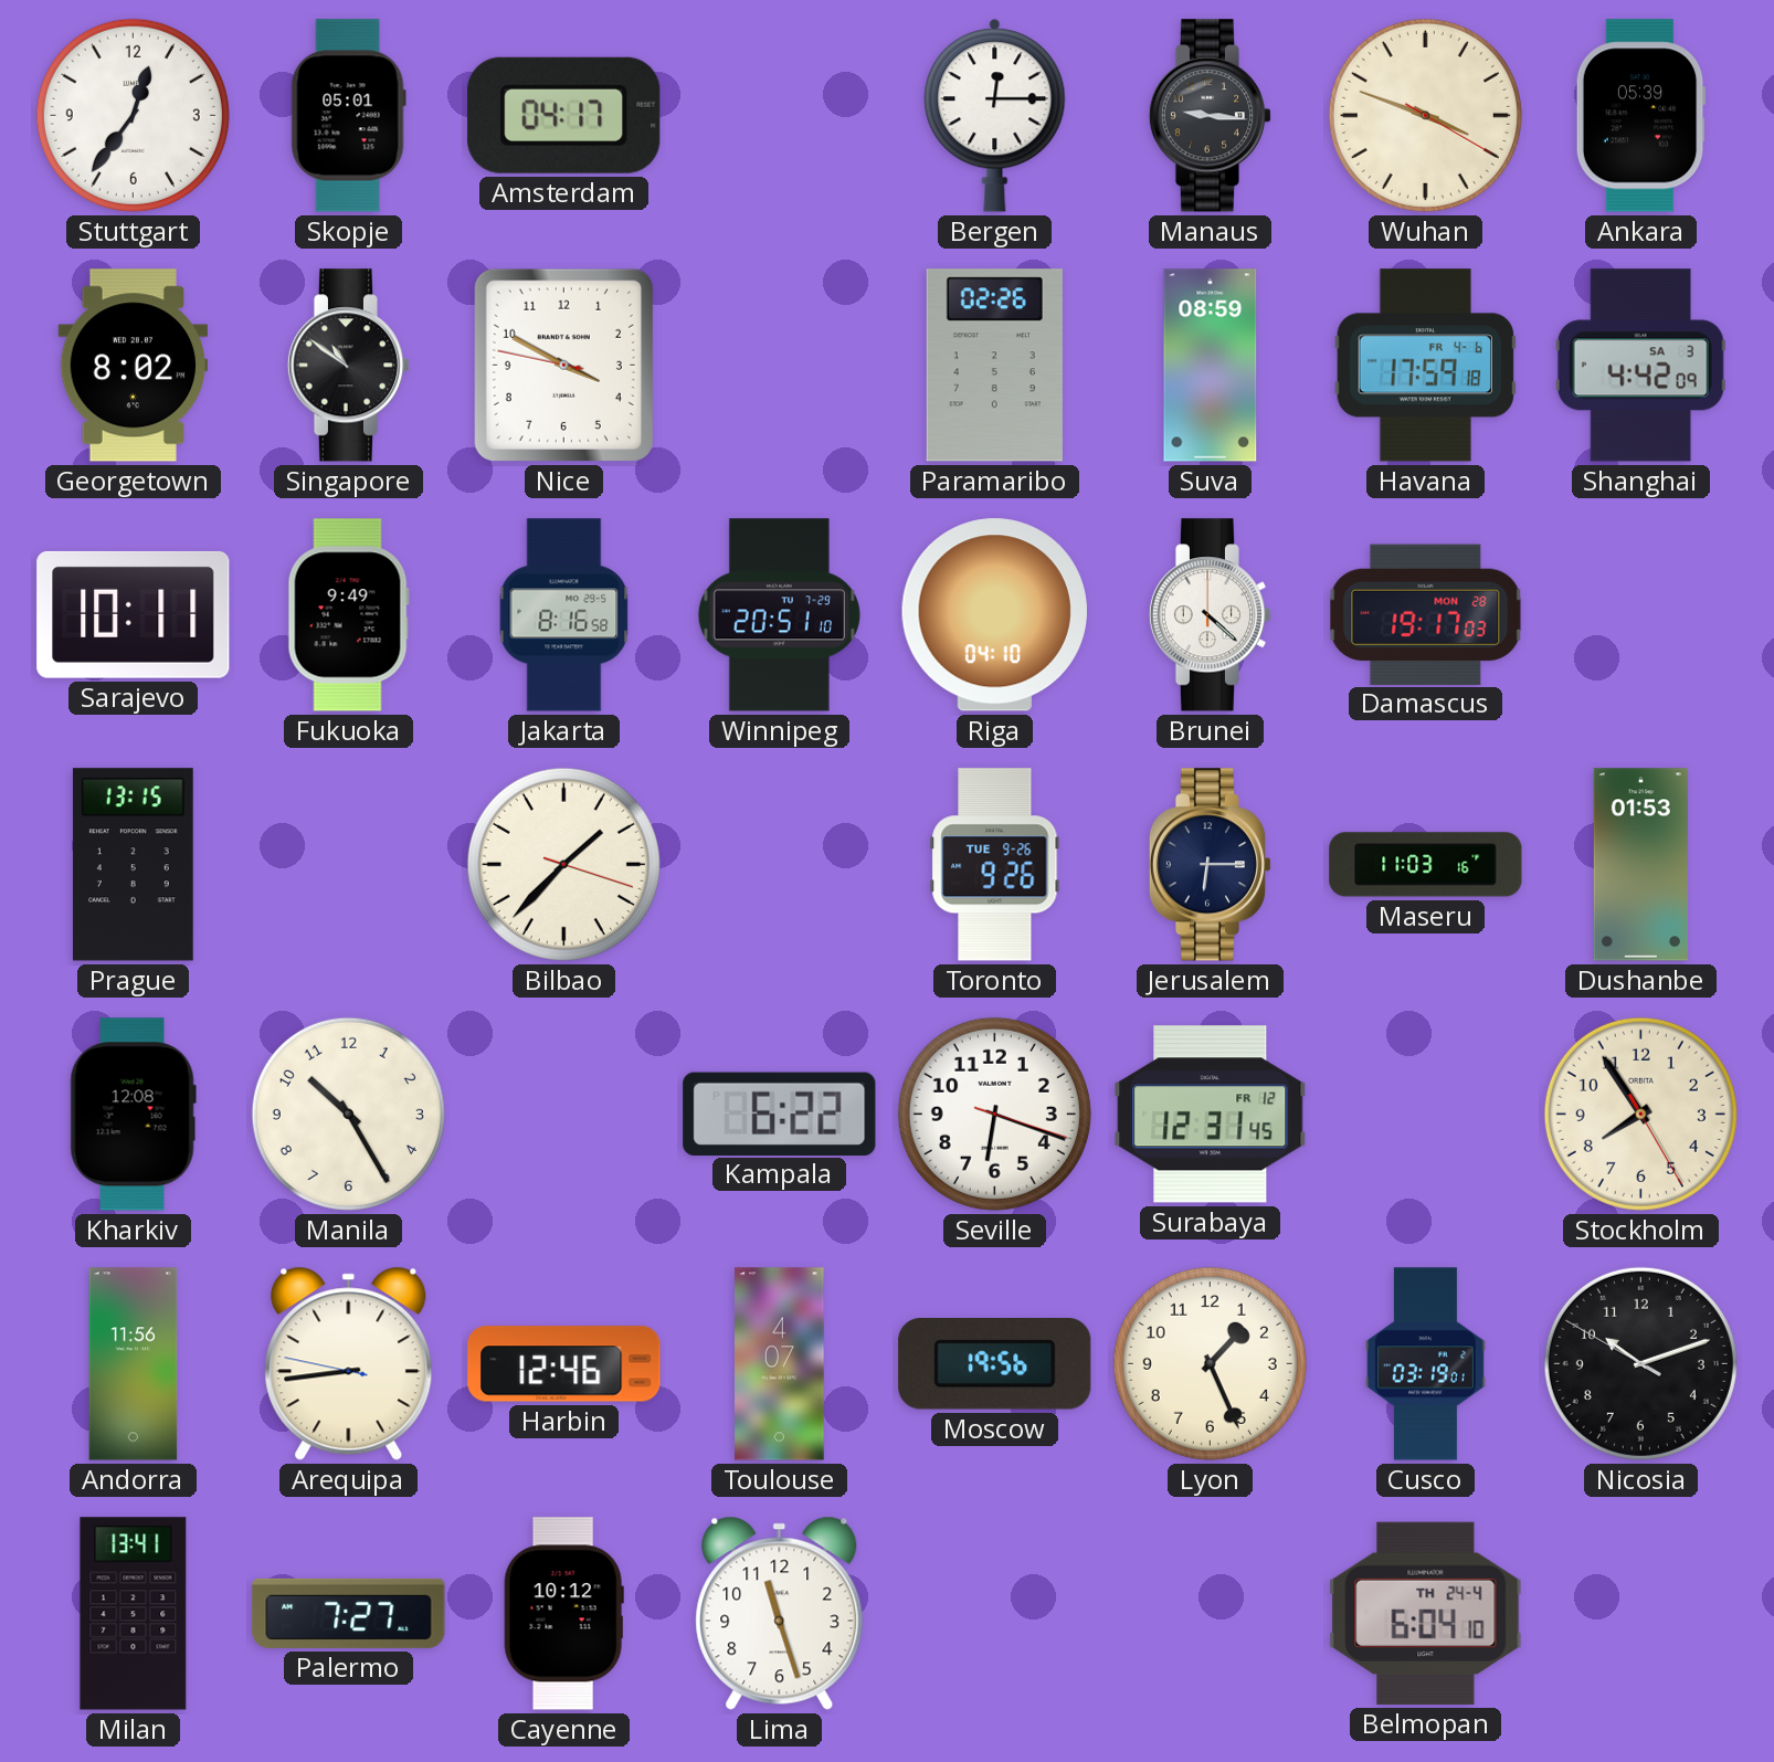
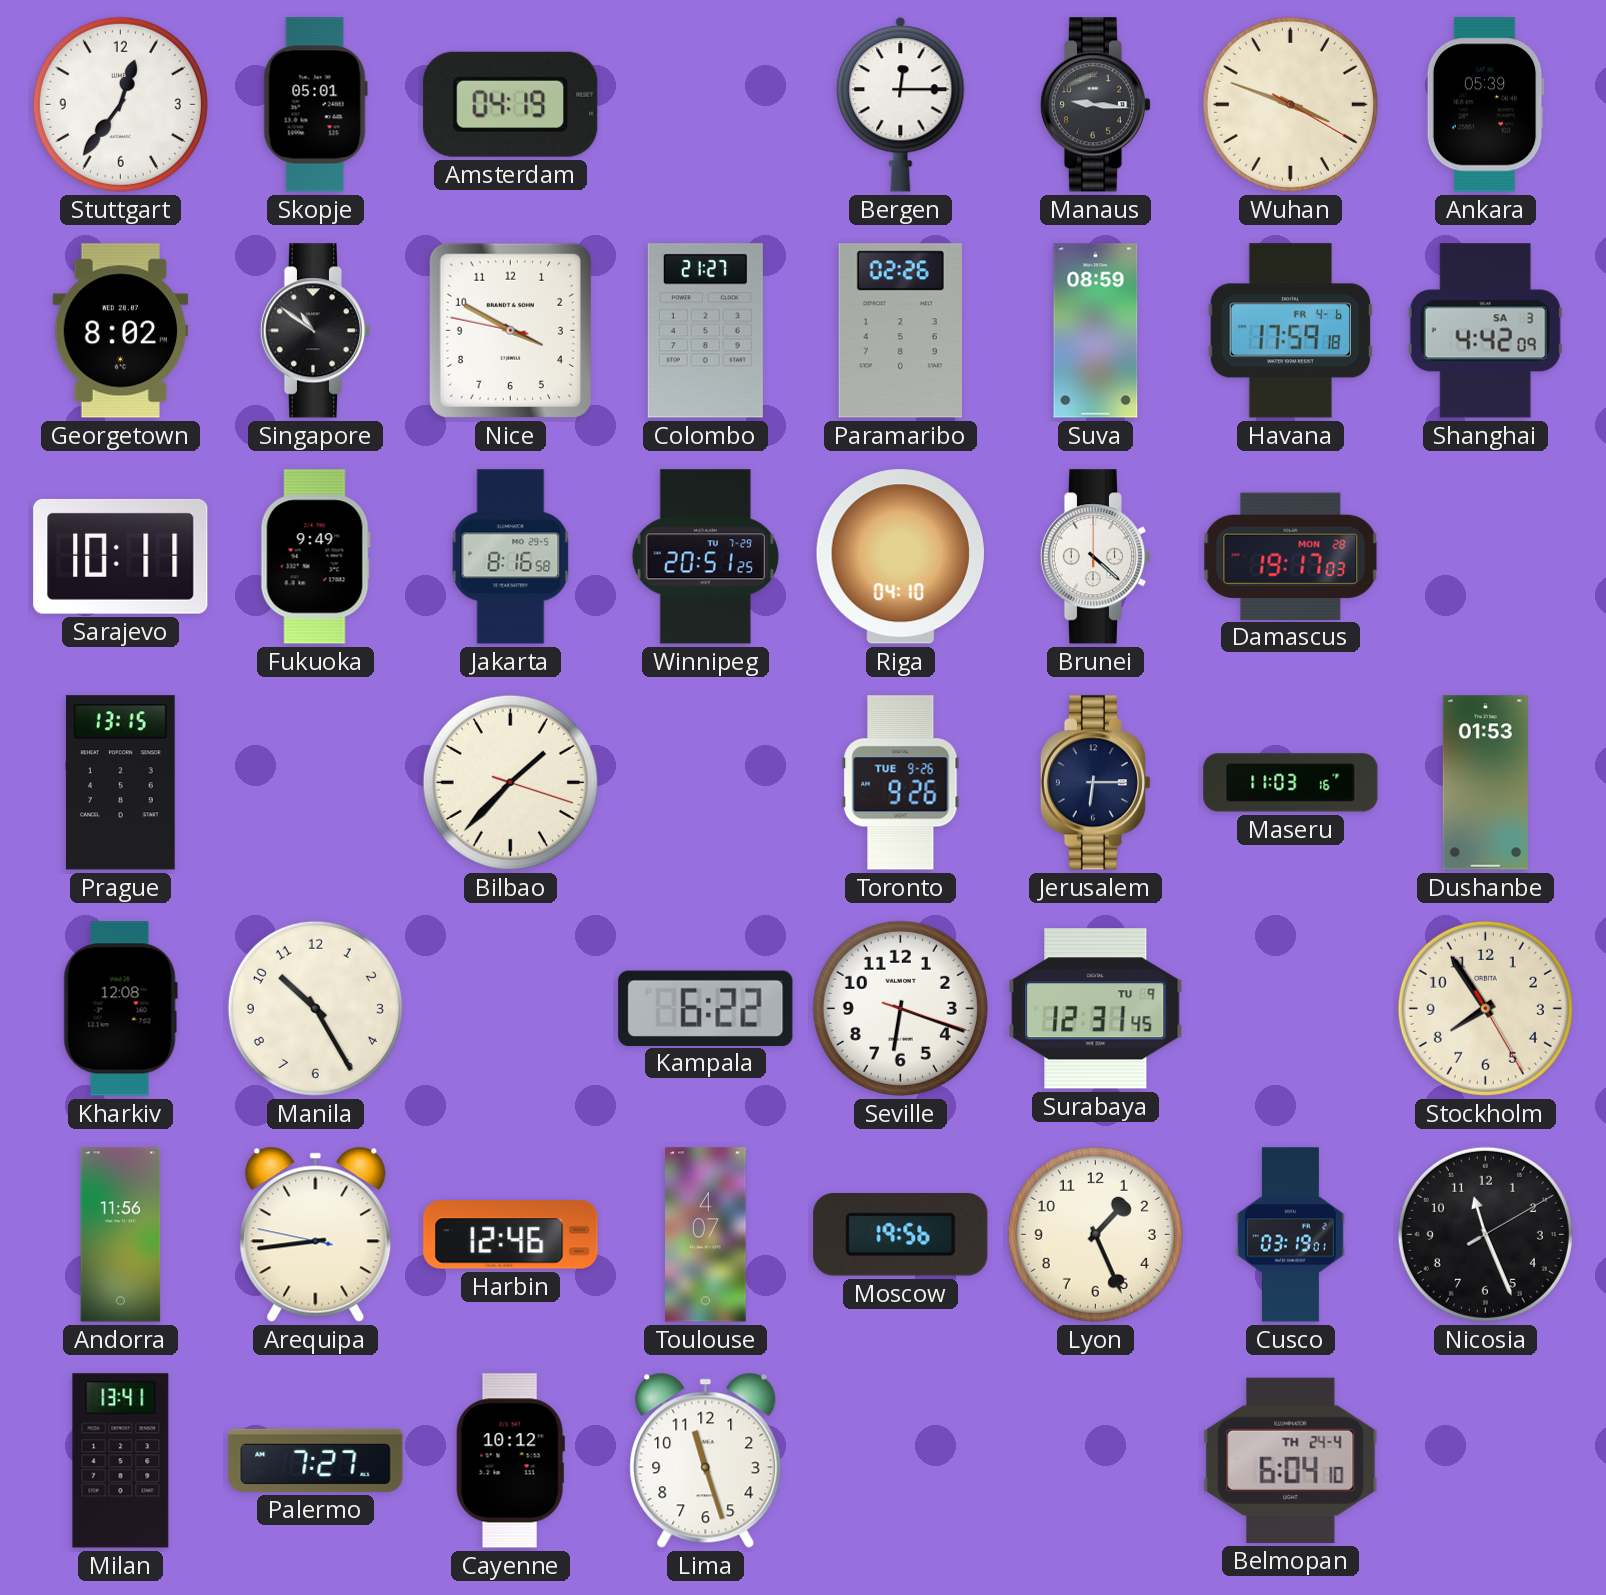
Amsterdam: 04:17 -> 04:19
Colombo: none -> 21:27
Winnipeg: 20:51:10 -> 20:51:25
Surabaya date: FR 12 -> TU 9
Nicosia: 10:11 -> 11:26
